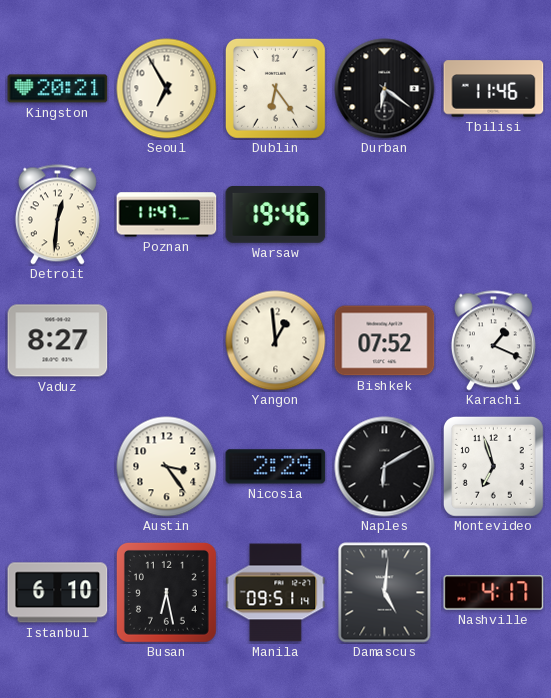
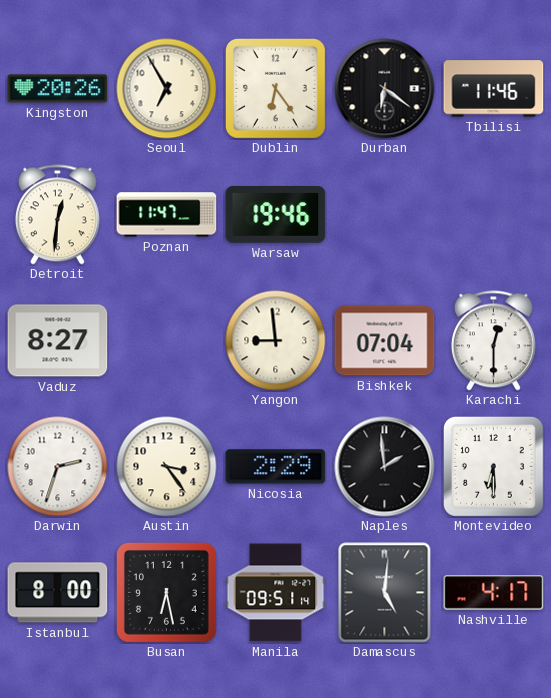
Kingston: 20:21 -> 20:26
Yangon: 12:59 -> 8:59
Bishkek: 07:52 -> 07:04
Karachi: 1:19 -> 12:30
Darwin: none -> 2:33
Naples: 6:10 -> 1:59
Montevideo: 6:57 -> 6:30
Istanbul: 6:10 -> 8:00
